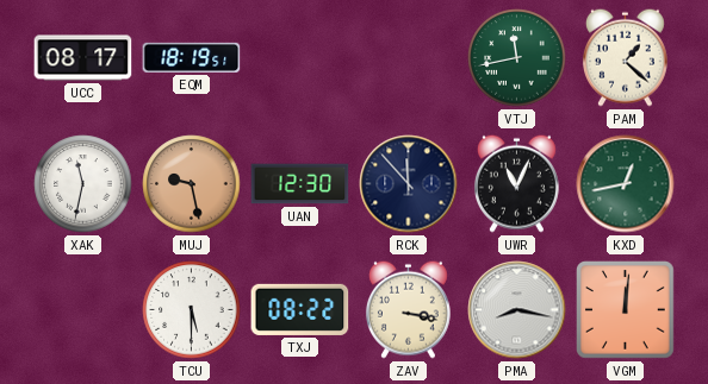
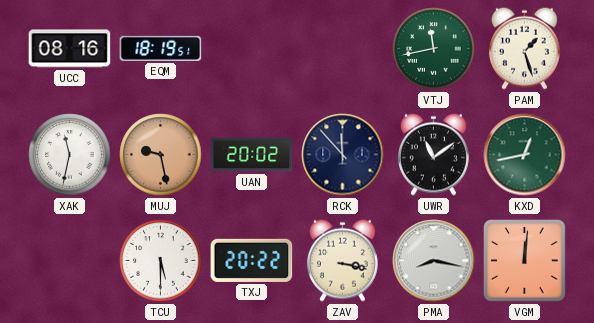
UCC: 08:17 -> 08:16
PAM: 1:22 -> 1:27
UAN: 12:30 -> 20:02
UWR: 11:04 -> 11:09
TXJ: 08:22 -> 20:22
